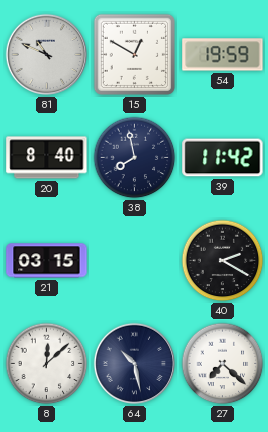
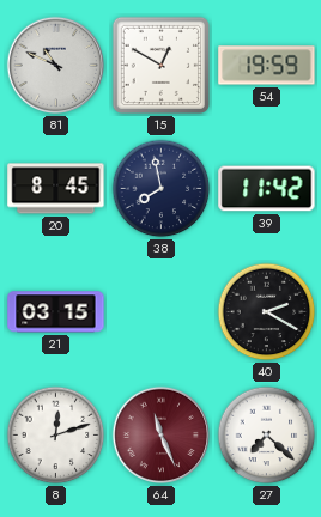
20: 8:40 -> 8:45
8: 12:08 -> 12:12
64: 10:28 -> 11:26
64 dial: navy -> burgundy
